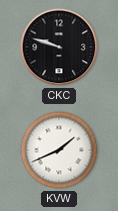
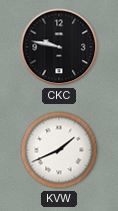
CKC: 9:48 -> 9:47
